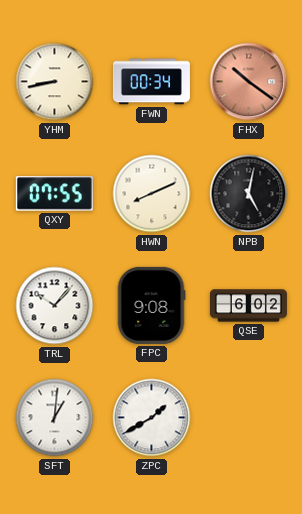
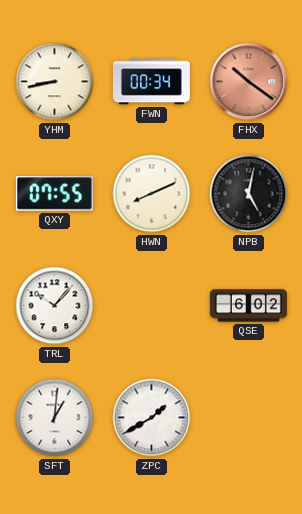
FPC: 9:08 -> none
